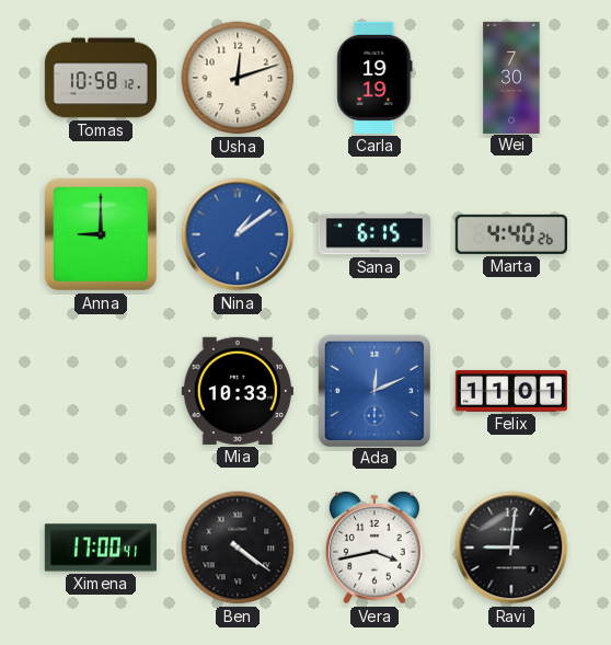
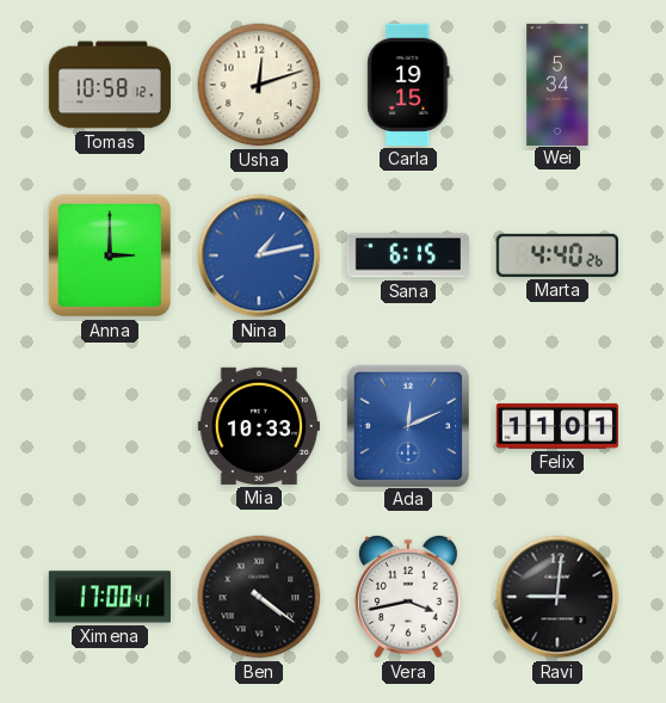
Carla: 19:19 -> 19:15
Wei: 7:30 -> 5:34
Anna: 9:00 -> 3:00
Nina: 1:09 -> 1:13
